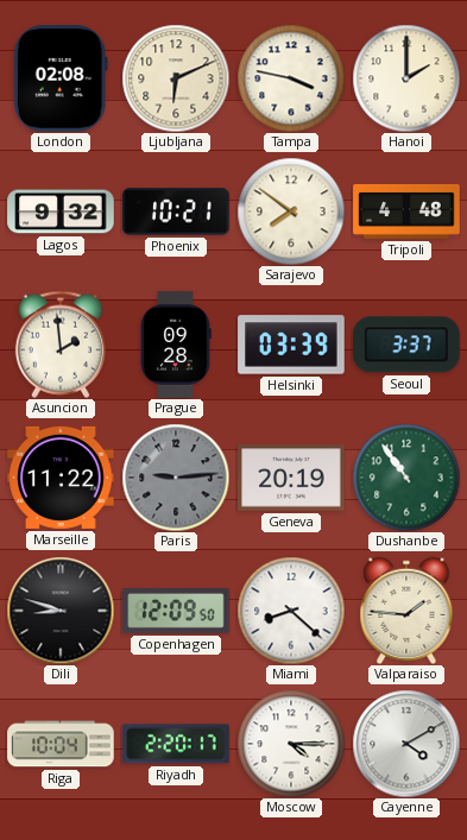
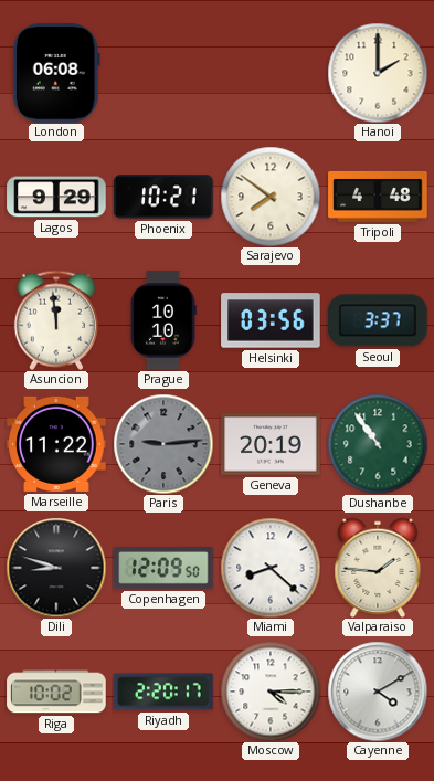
London: 02:08 -> 06:08
Ljubljana: 6:11 -> none
Tampa: 3:47 -> none
Lagos: 9:32 -> 9:29
Asuncion: 1:59 -> 11:59
Prague: 09:28 -> 10:10
Helsinki: 03:39 -> 03:56
Riga: 10:04 -> 10:02
